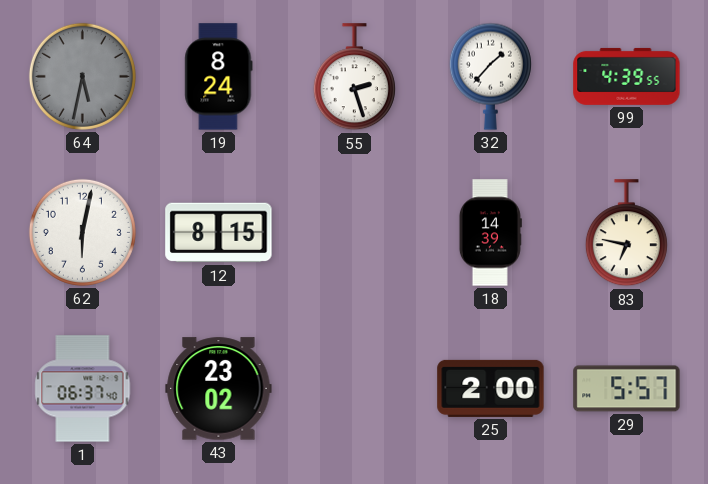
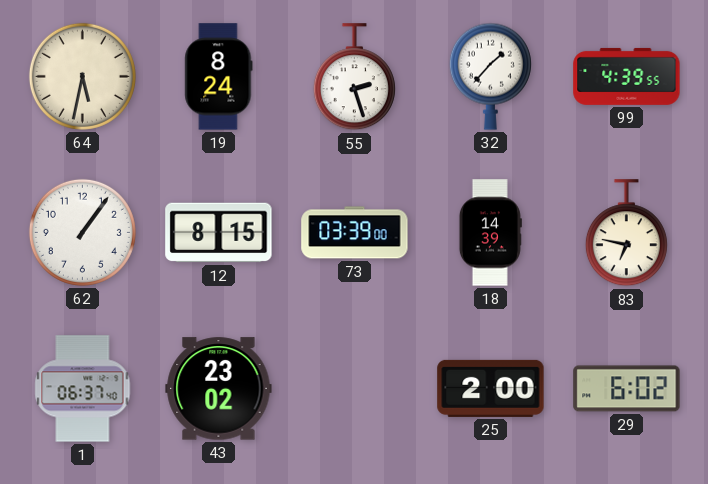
64 dial: grey -> cream
62: 6:02 -> 1:06
73: none -> 03:39
29: 5:57 -> 6:02
